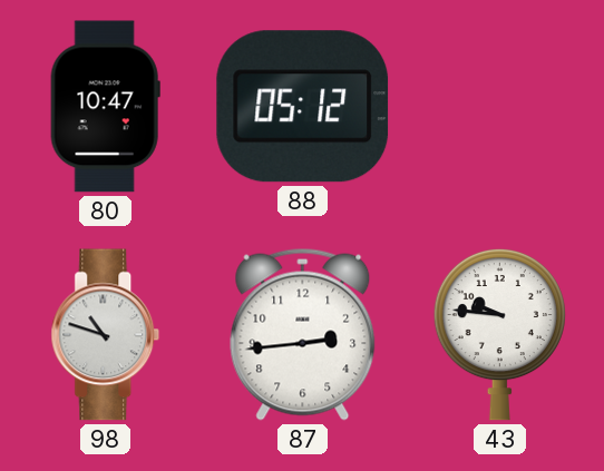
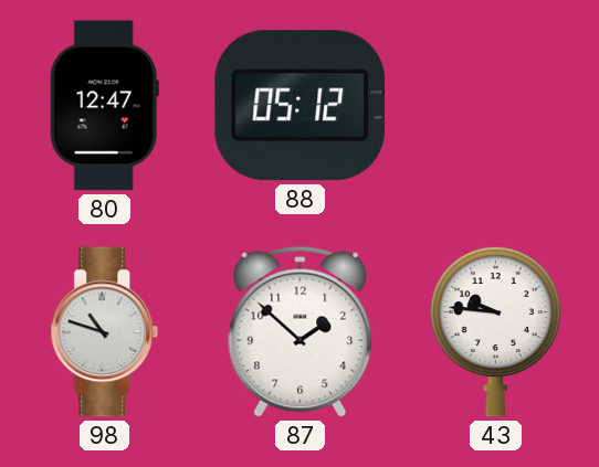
80: 10:47 -> 12:47
87: 2:44 -> 1:52
